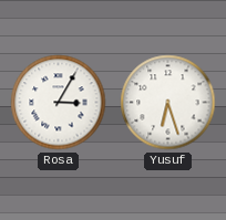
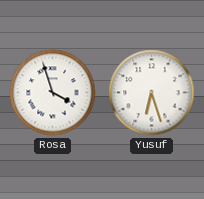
Rosa: 3:05 -> 3:57
